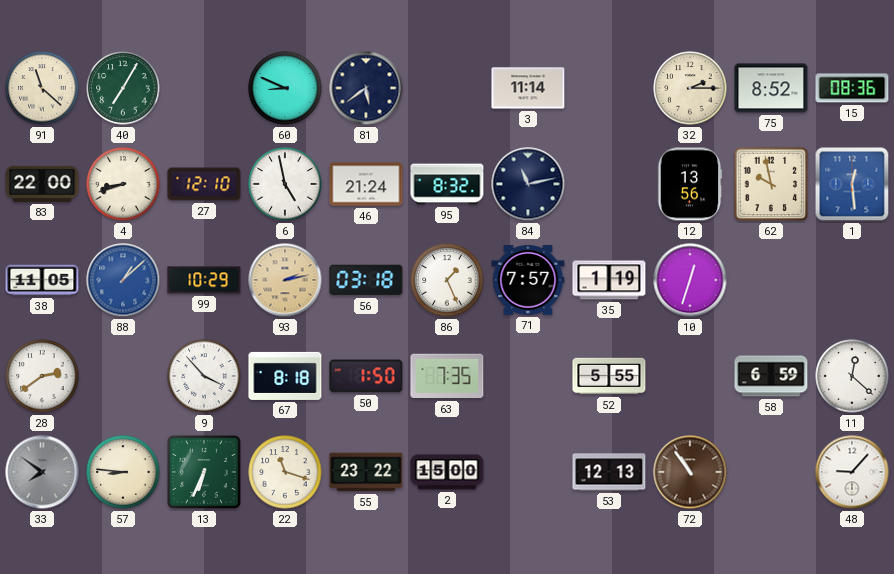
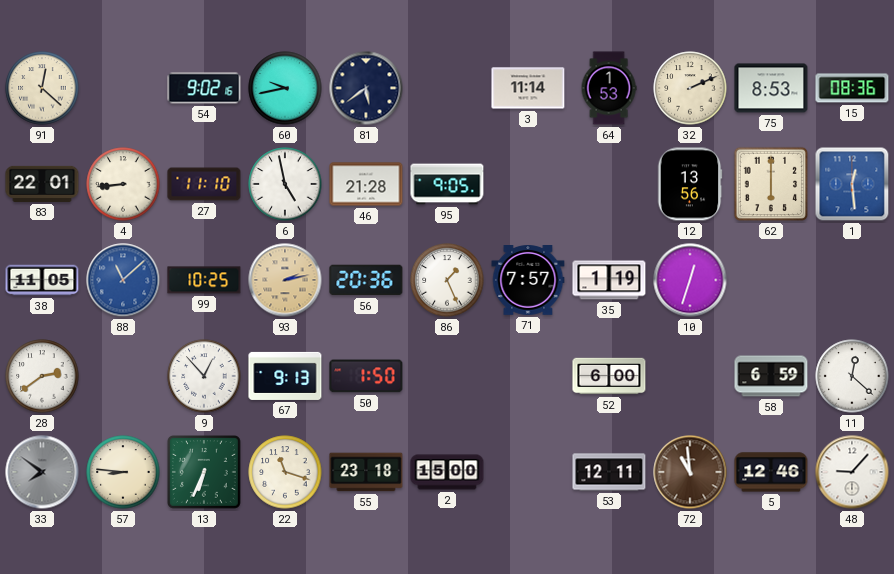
91: 11:22 -> 12:22
40: 7:05 -> none
54: none -> 9:02
60: 8:49 -> 9:43
64: none -> 1:53
32: 2:15 -> 2:11
75: 8:52 -> 8:53
83: 22:00 -> 22:01
4: 8:42 -> 8:44
27: 12:10 -> 11:10
46: 21:24 -> 21:28
95: 8:32 -> 9:05
84: 11:13 -> none
62: 9:58 -> 6:00
88: 1:08 -> 11:08
99: 10:29 -> 10:25
56: 03:18 -> 20:36
9: 3:53 -> 12:53
67: 8:18 -> 9:13
63: 7:35 -> none
52: 5:55 -> 6:00
55: 23:22 -> 23:18
53: 12:13 -> 12:11
72: 10:54 -> 10:59
5: none -> 12:46
